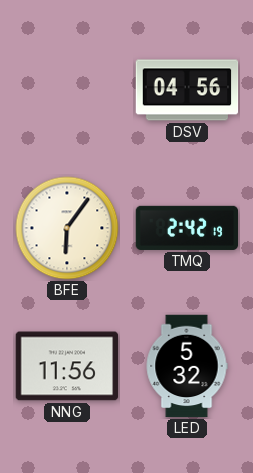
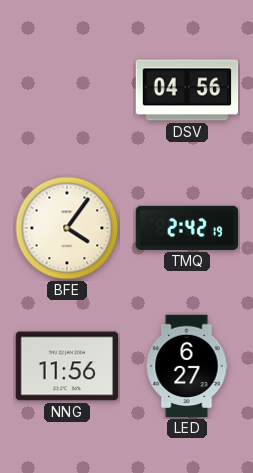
BFE: 6:06 -> 4:06
LED: 5:32 -> 6:27
